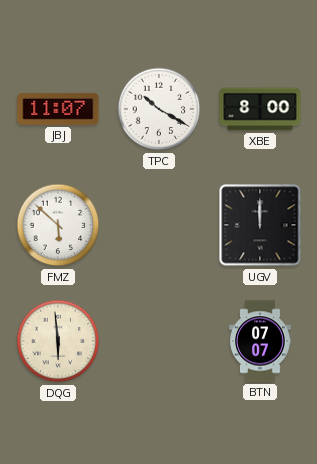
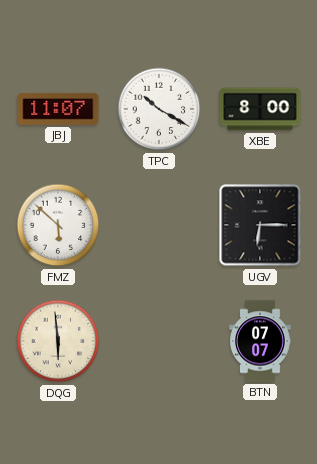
UGV: 12:00 -> 6:15
